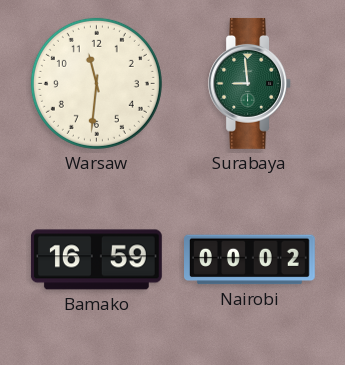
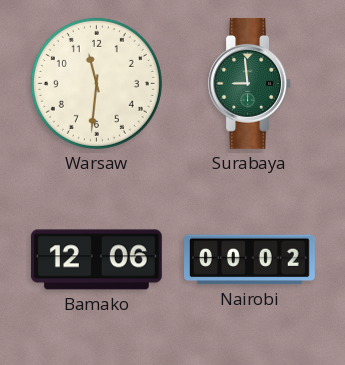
Bamako: 16:59 -> 12:06
